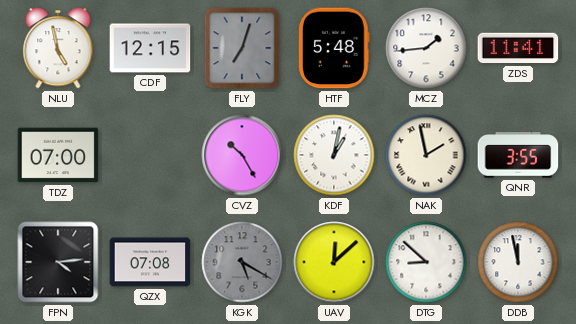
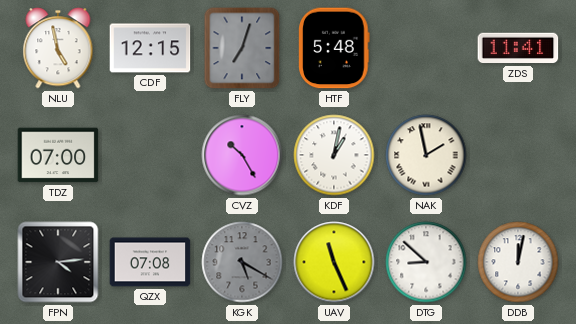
MCZ: 1:44 -> none
QNR: 3:55 -> none
UAV: 12:08 -> 11:26
DDB: 11:58 -> 12:02
